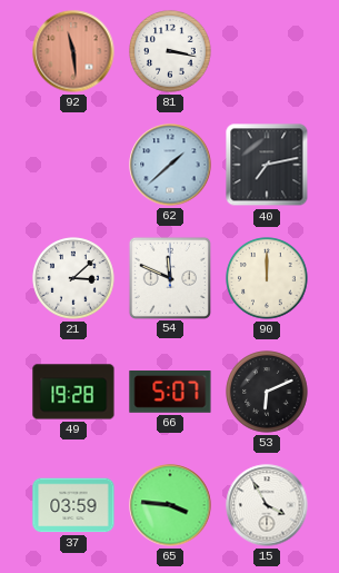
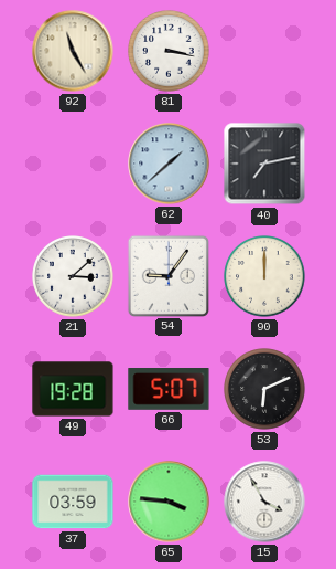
92: 11:29 -> 11:25
92 dial: salmon -> cream
54: 11:49 -> 9:06
